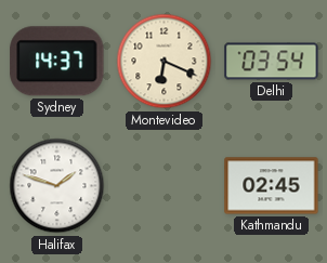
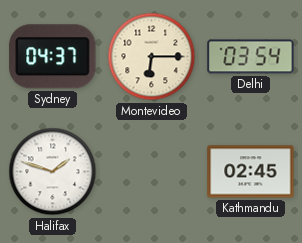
Sydney: 14:37 -> 04:37
Montevideo: 6:19 -> 6:15
